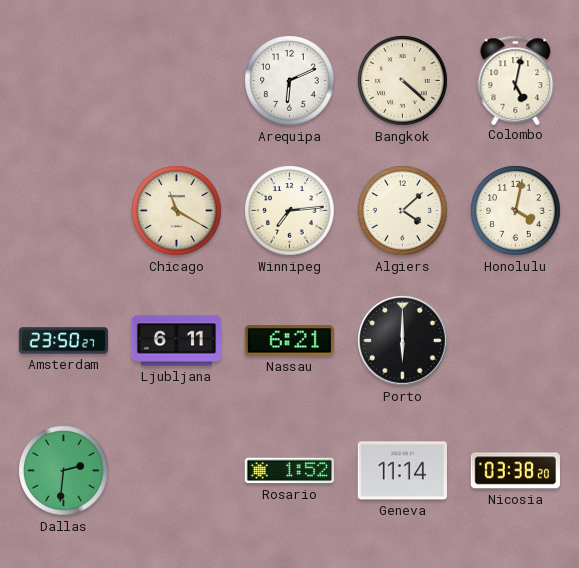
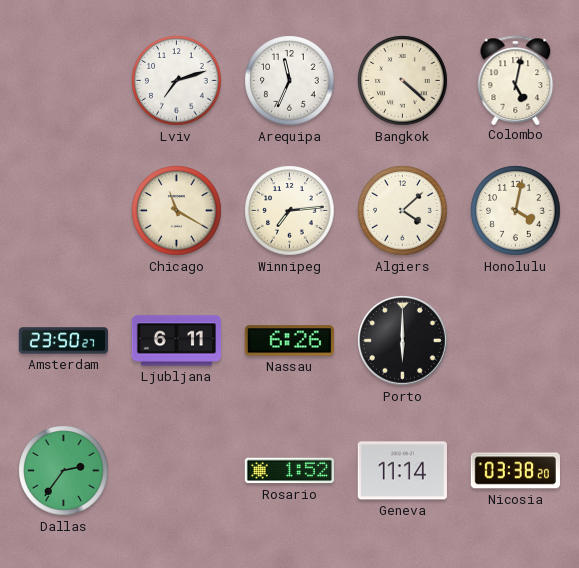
Lviv: none -> 7:12
Arequipa: 6:11 -> 11:34
Nassau: 6:21 -> 6:26
Dallas: 2:31 -> 2:36
